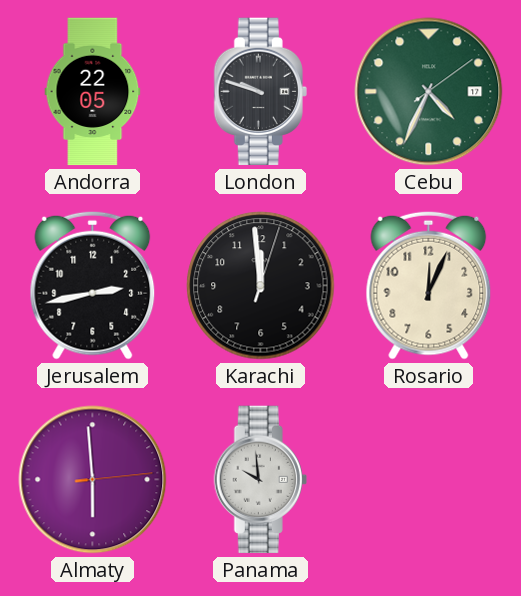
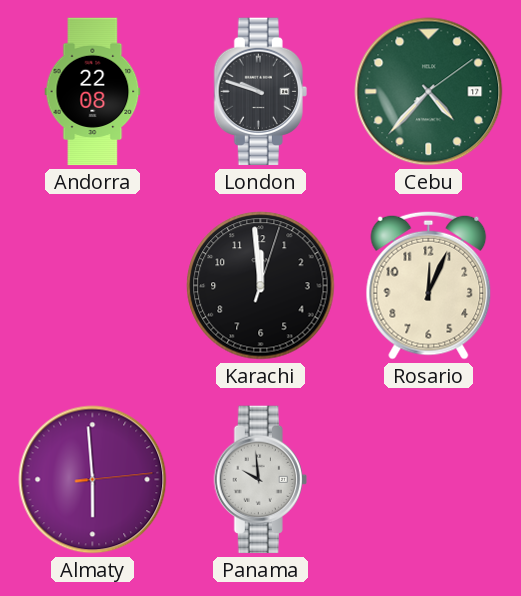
Andorra: 22:05 -> 22:08
Cebu: 4:34 -> 4:37
Jerusalem: 2:43 -> none
